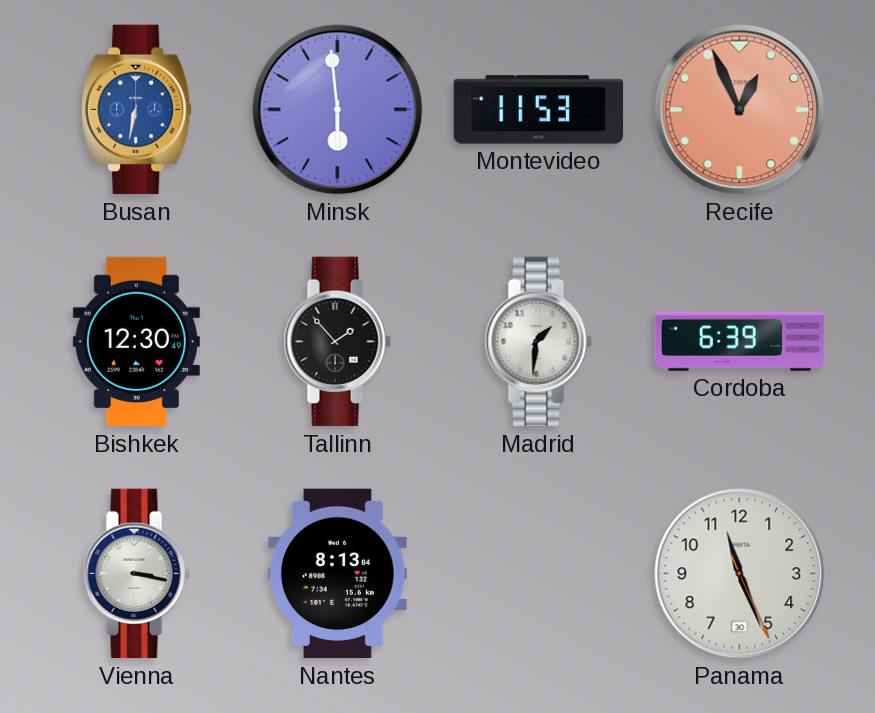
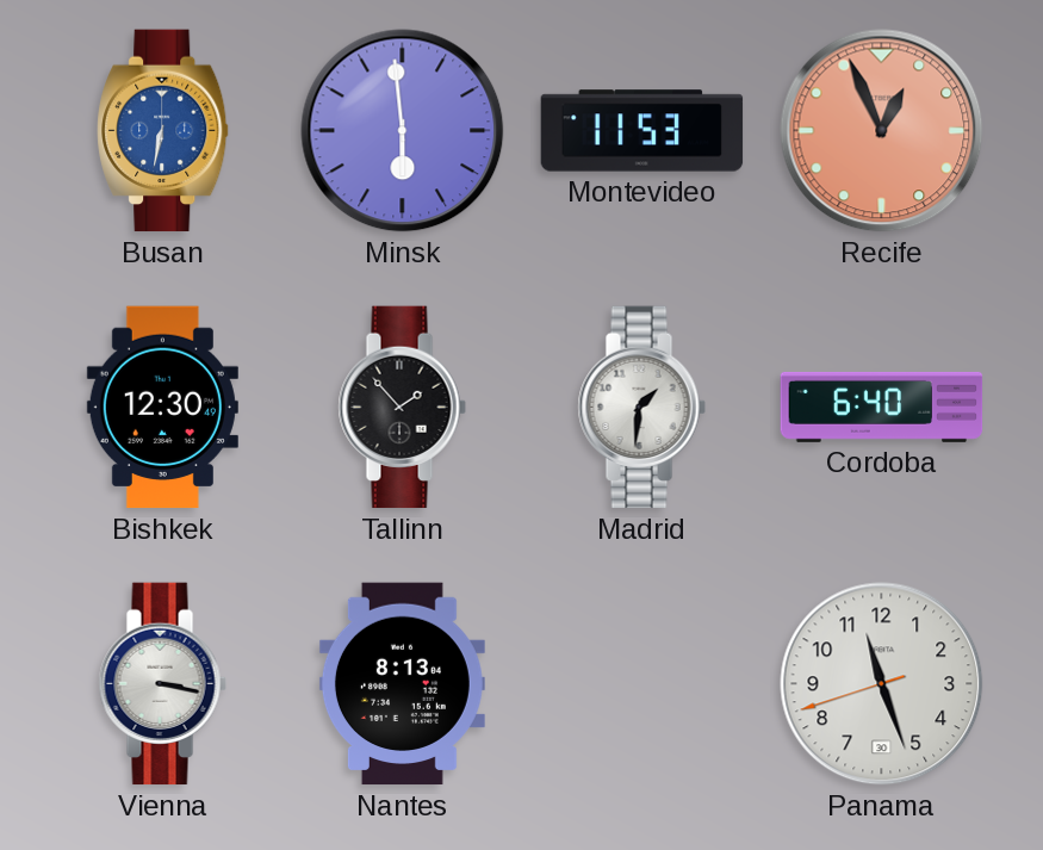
Cordoba: 6:39 -> 6:40
Panama: 11:26:26 -> 11:26:42
